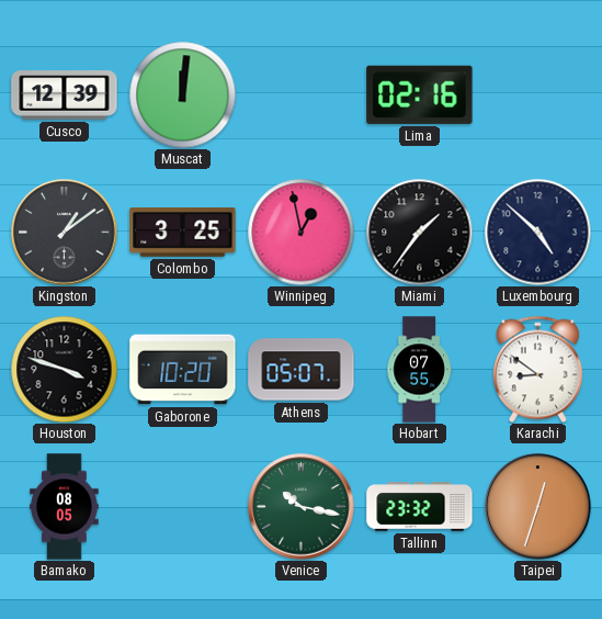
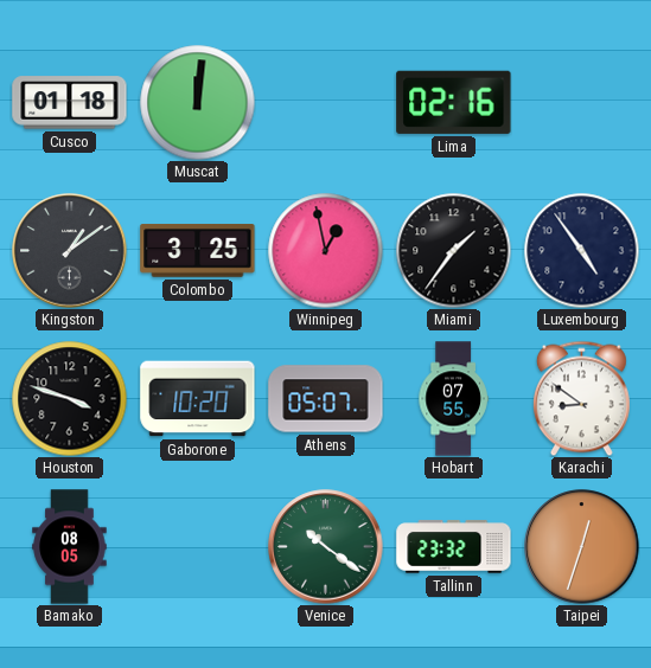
Cusco: 12:39 -> 01:18
Luxembourg: 4:52 -> 4:54
Venice: 10:17 -> 10:21
